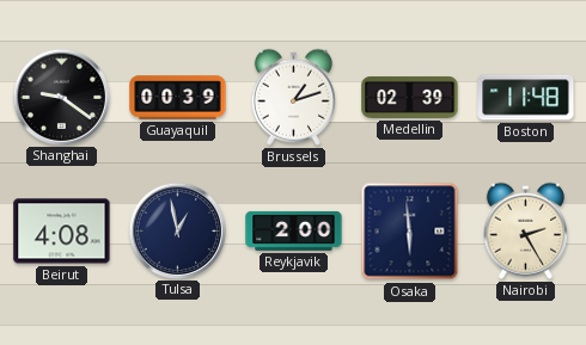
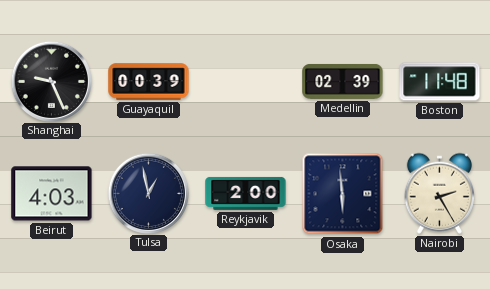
Shanghai: 9:21 -> 9:26
Brussels: 1:12 -> none
Beirut: 4:08 -> 4:03
